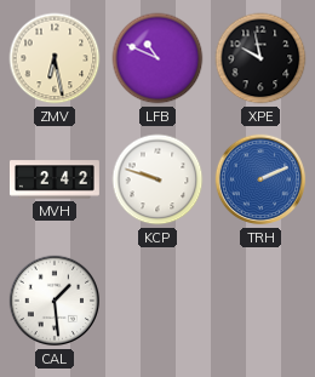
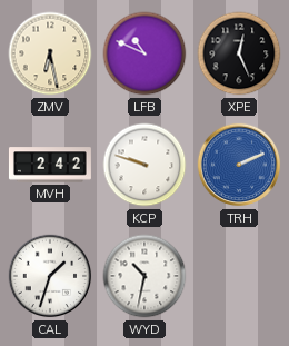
XPE: 9:58 -> 12:26
CAL: 1:29 -> 1:33
WYD: none -> 10:32
